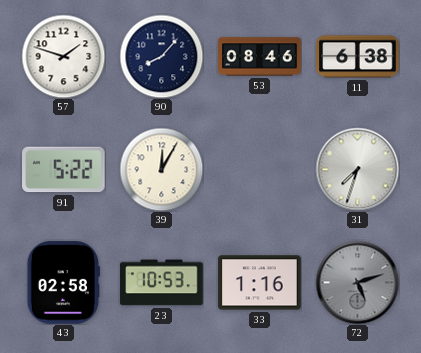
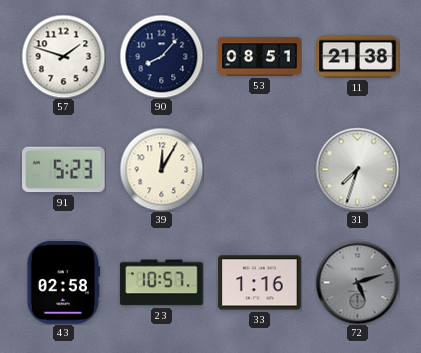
53: 08:46 -> 08:51
11: 6:38 -> 21:38
91: 5:22 -> 5:23
23: 10:53 -> 10:57
